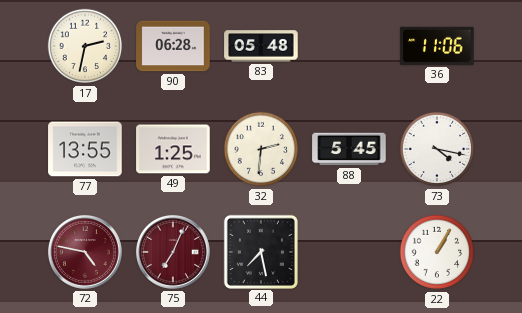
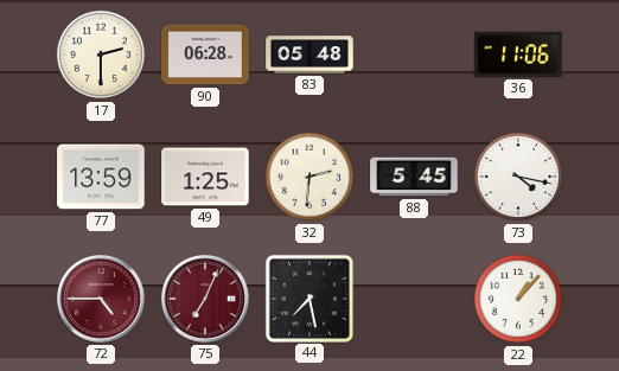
17: 2:32 -> 2:30
77: 13:55 -> 13:59
72: 4:47 -> 4:45
22: 1:05 -> 1:07
